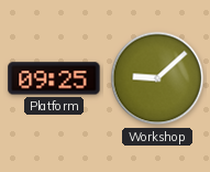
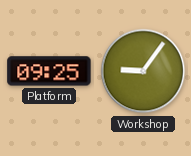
Workshop: 9:08 -> 9:06
